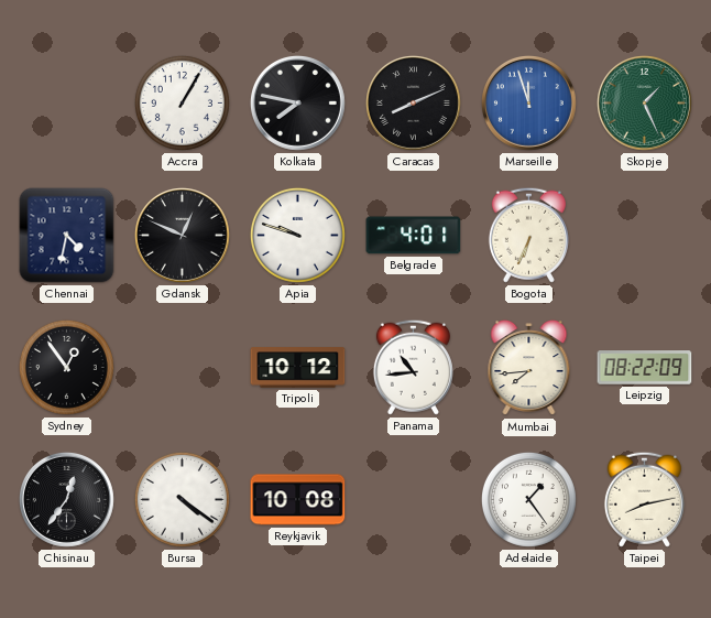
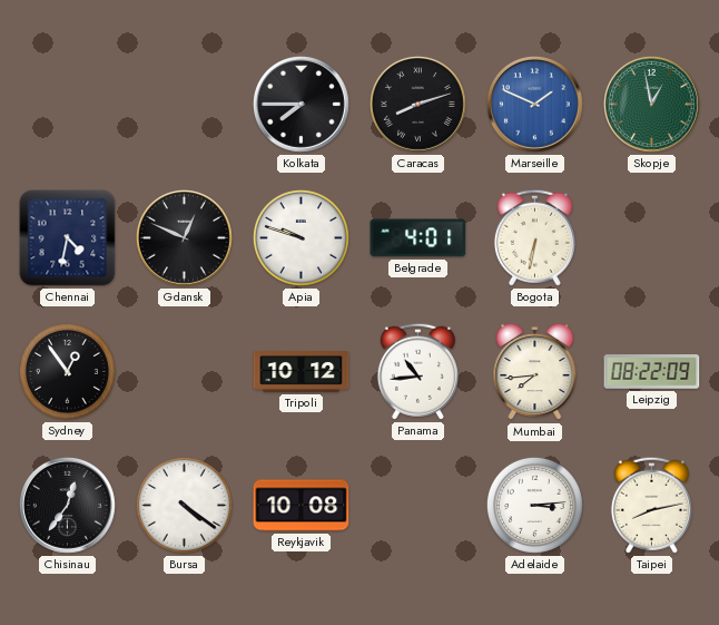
Accra: 1:05 -> none
Kolkata: 7:47 -> 7:45
Caracas: 8:11 -> 8:12
Marseille: 11:57 -> 1:49
Skopje: 1:26 -> 12:58
Bogota: 6:34 -> 6:32
Adelaide: 1:24 -> 3:14
